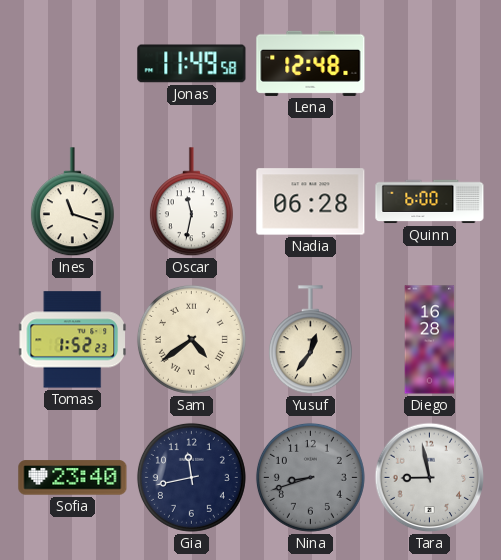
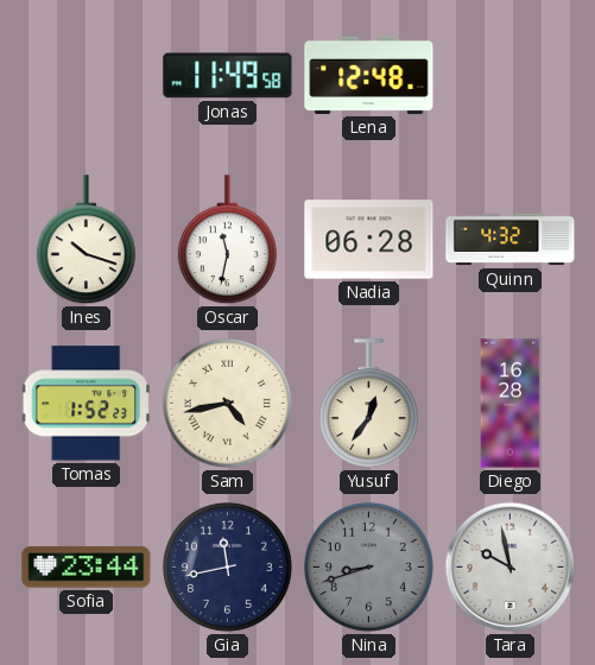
Ines: 11:18 -> 10:18
Quinn: 6:00 -> 4:32
Sam: 4:39 -> 4:43
Sofia: 23:40 -> 23:44
Tara: 8:58 -> 9:58
